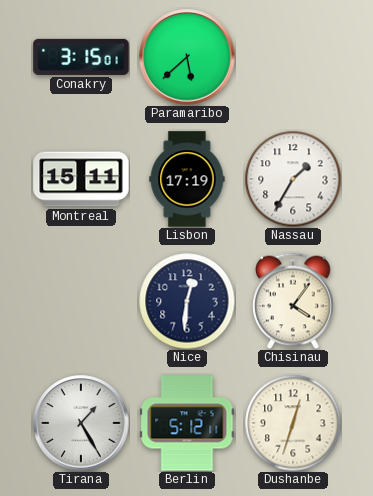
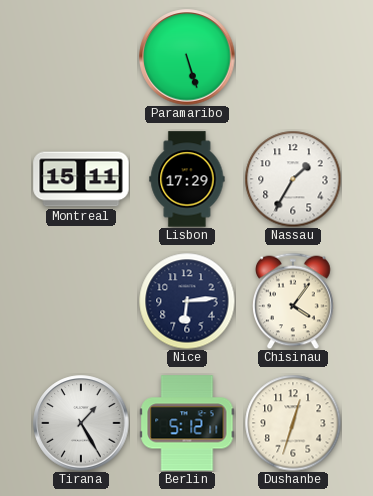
Conakry: 3:15 -> none
Paramaribo: 5:38 -> 5:27
Lisbon: 17:19 -> 17:29
Nice: 12:31 -> 6:14
